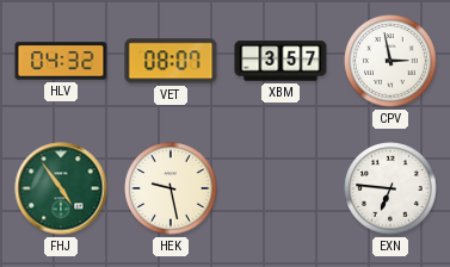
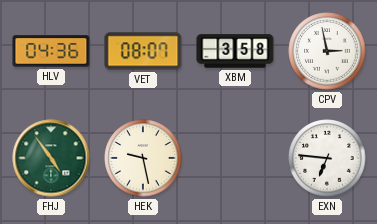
HLV: 04:32 -> 04:36
XBM: 3:57 -> 3:58
